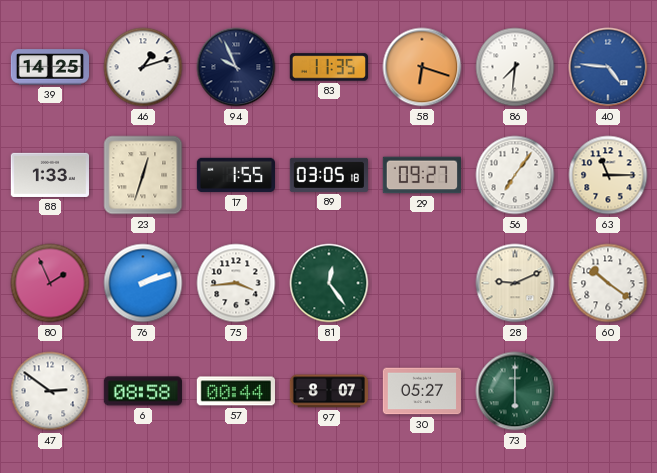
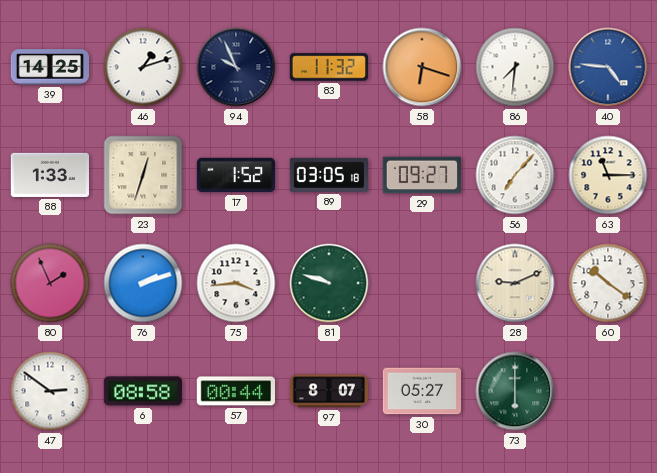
83: 11:35 -> 11:32
17: 1:55 -> 1:52
56: 7:06 -> 7:07
81: 12:24 -> 9:48
